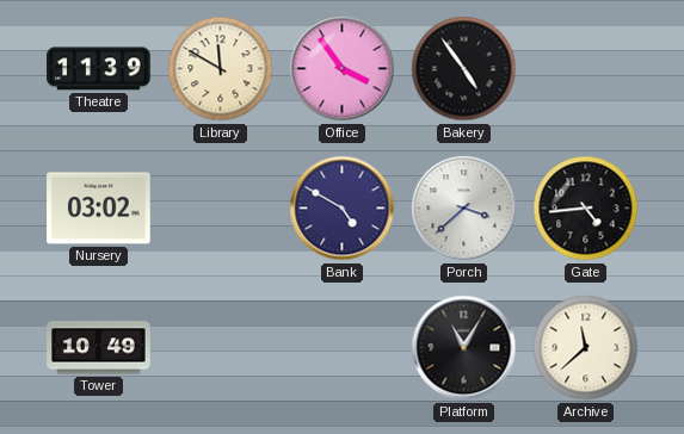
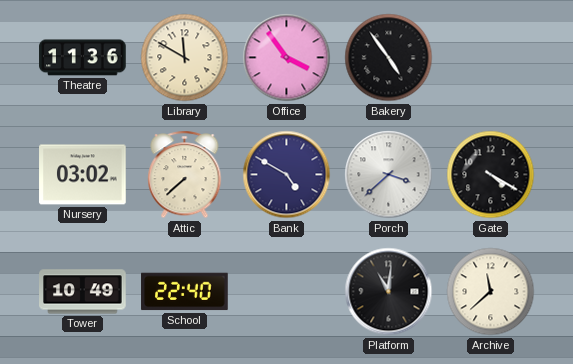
Theatre: 11:39 -> 11:36
Attic: none -> 7:38
Gate: 4:44 -> 4:20
School: none -> 22:40
Platform: 11:05 -> 11:01
